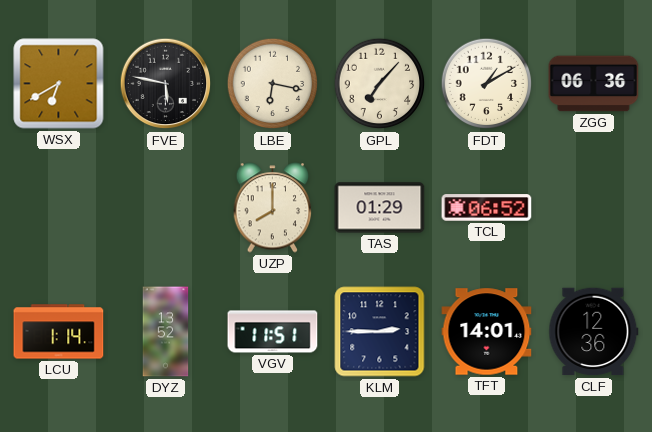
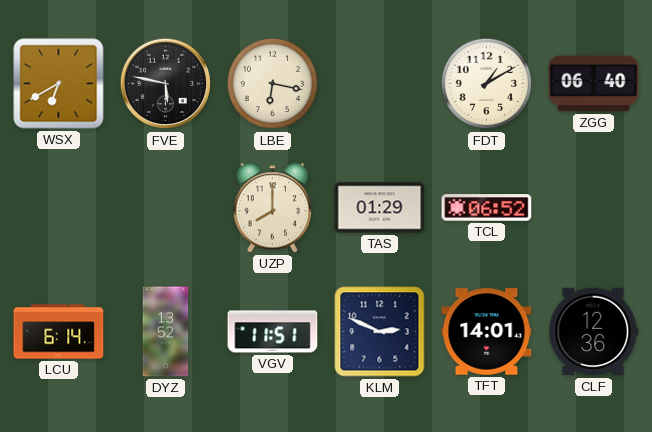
GPL: 7:07 -> none
ZGG: 06:36 -> 06:40
LCU: 1:14 -> 6:14
KLM: 2:45 -> 2:49
